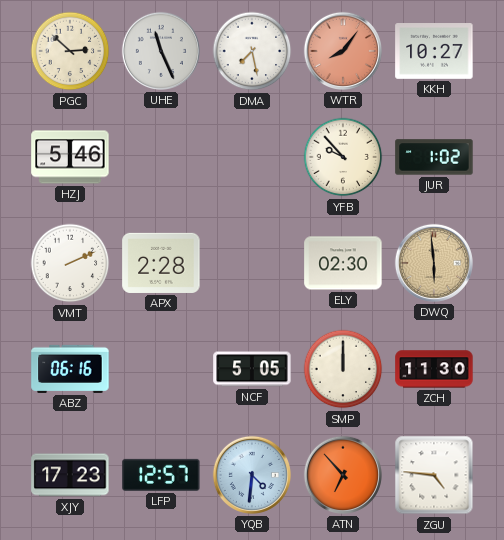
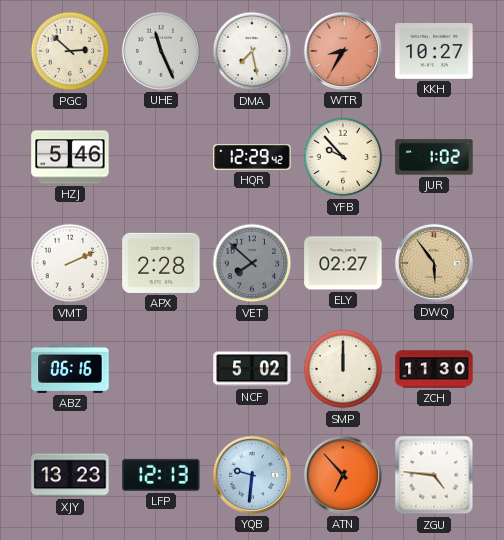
WTR: 8:06 -> 8:35
HQR: none -> 12:29
VET: none -> 7:52
ELY: 02:30 -> 02:27
DWQ: 5:59 -> 5:54
NCF: 5:05 -> 5:02
XJY: 17:23 -> 13:23
LFP: 12:57 -> 12:13
YQB: 4:31 -> 9:31
